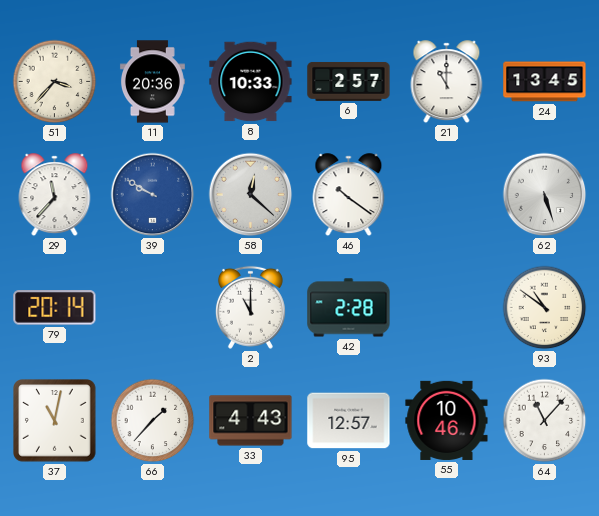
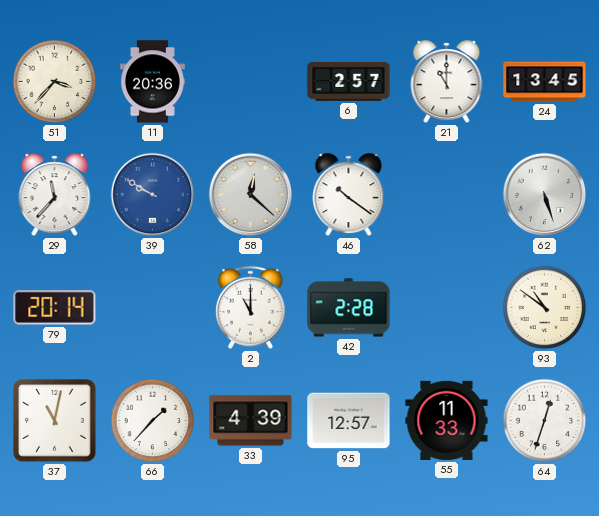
8: 10:33 -> none
33: 4:43 -> 4:39
55: 10:46 -> 11:33
64: 11:07 -> 12:33
